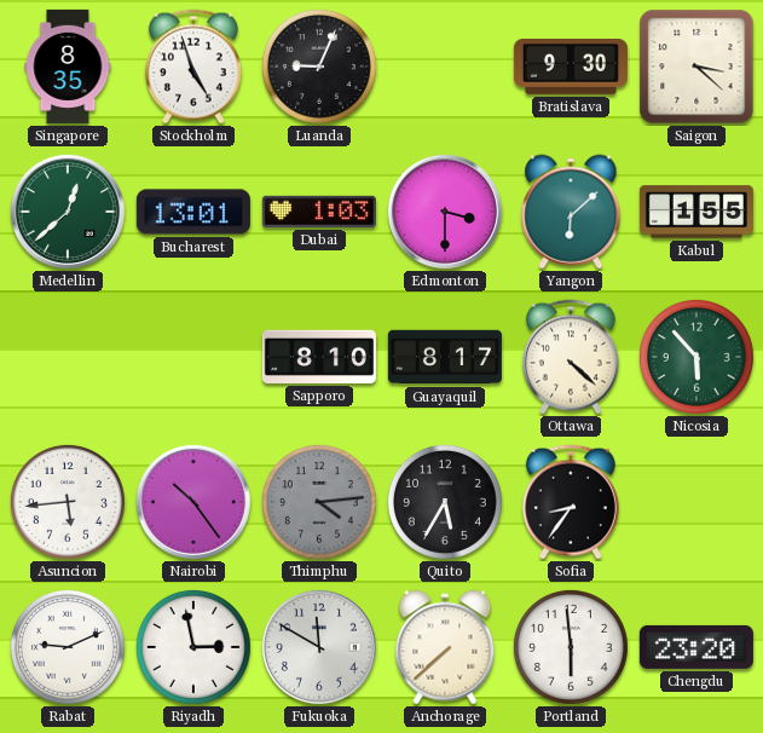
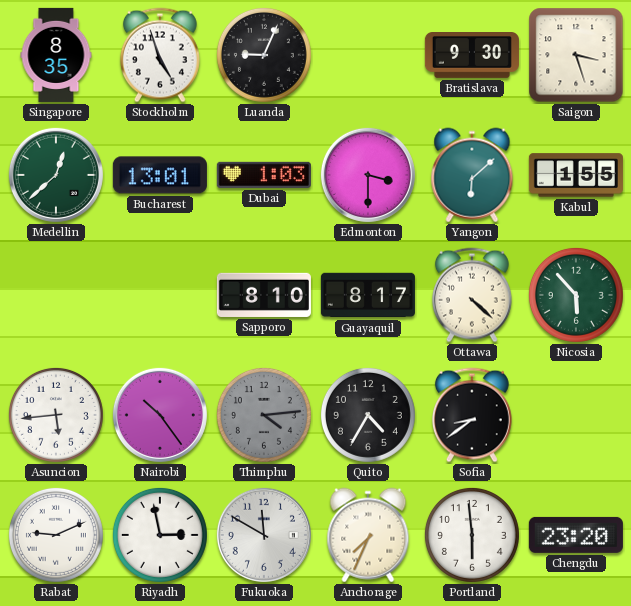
Saigon: 3:22 -> 3:27
Quito: 5:35 -> 4:35
Sofia: 8:36 -> 8:39
Anchorage: 7:38 -> 7:34
